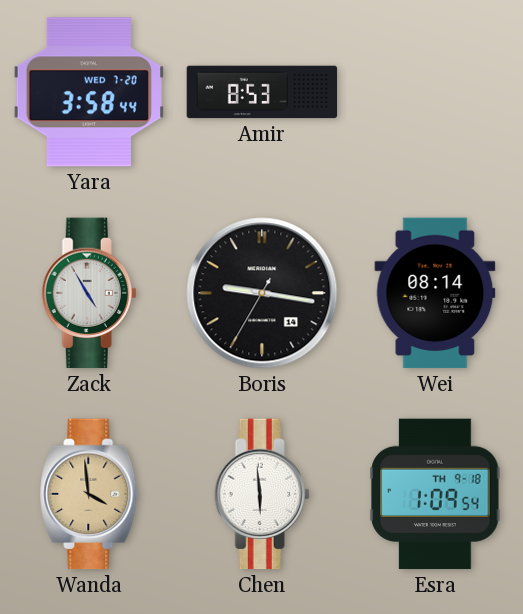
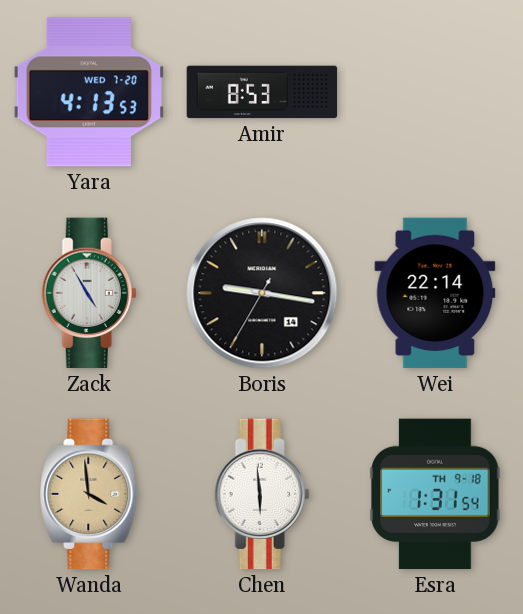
Yara: 3:58 -> 4:13
Wei: 08:14 -> 22:14
Esra: 1:09 -> 1:31
